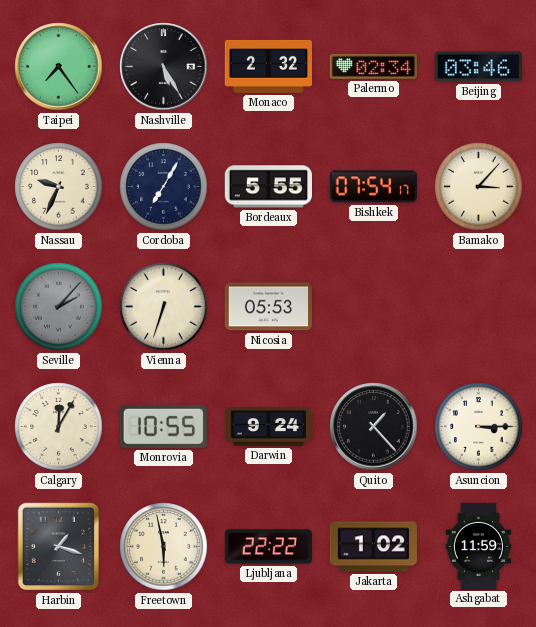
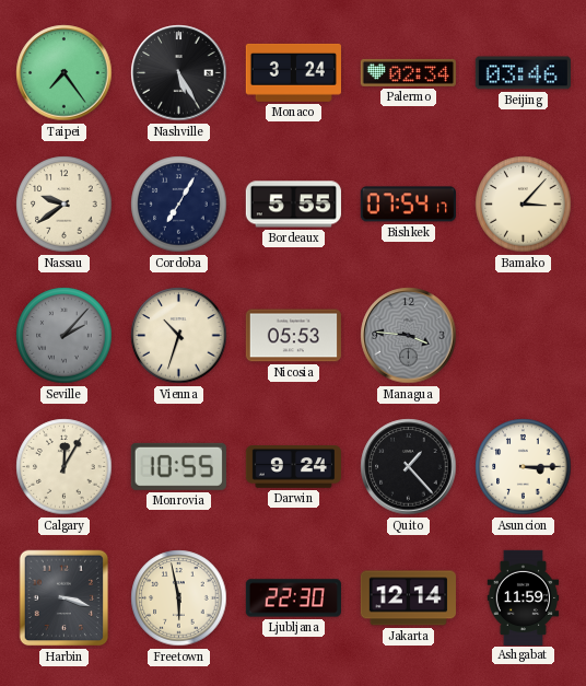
Monaco: 2:32 -> 3:24
Nassau: 9:34 -> 9:39
Vienna: 6:33 -> 10:33
Managua: none -> 3:46
Harbin: 1:18 -> 3:18
Ljubljana: 22:22 -> 22:30
Jakarta: 1:02 -> 12:14
